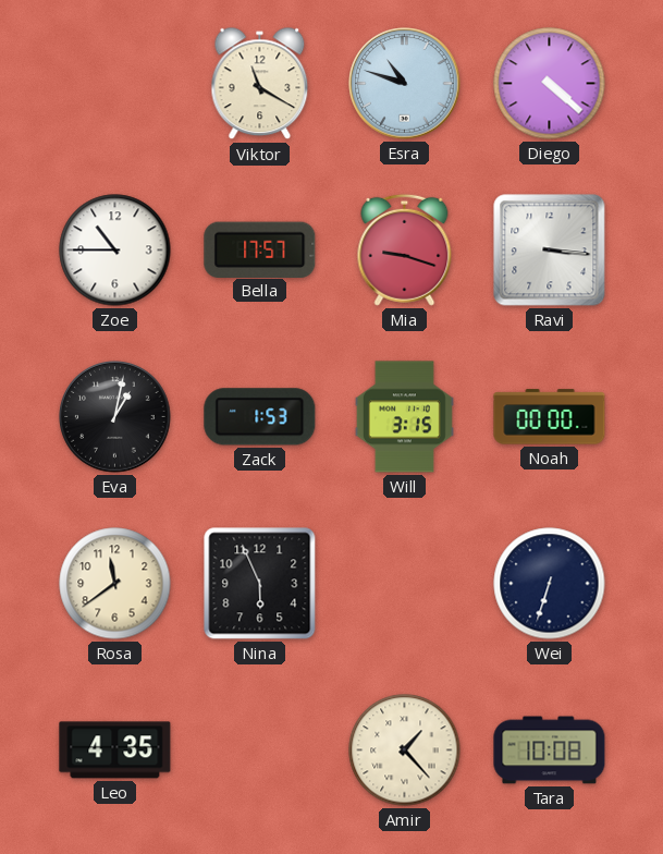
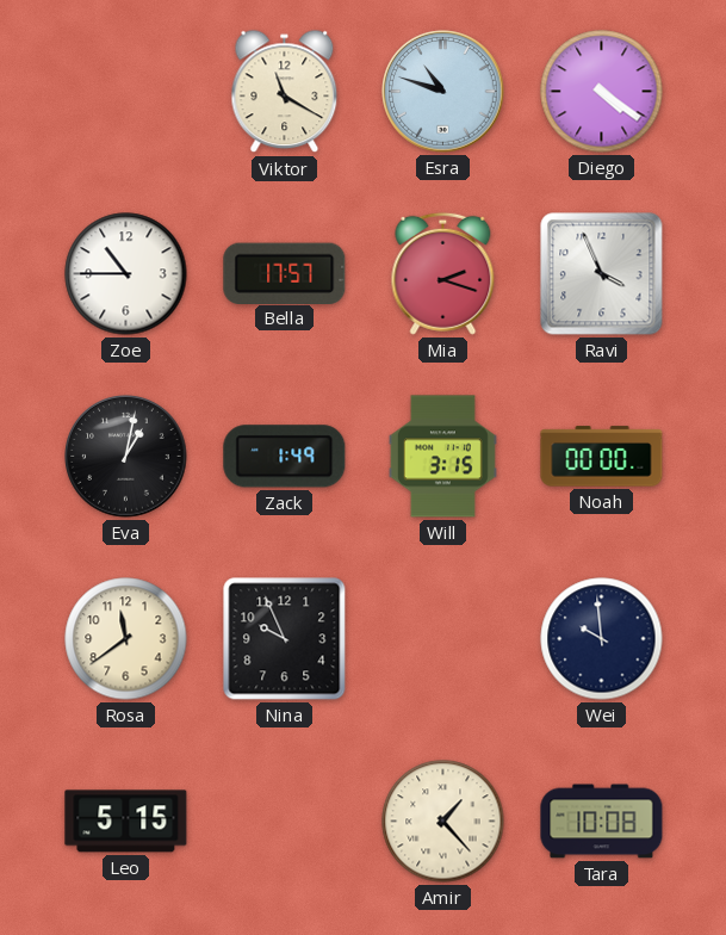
Diego: 4:22 -> 4:21
Mia: 9:18 -> 2:18
Ravi: 3:16 -> 3:56
Zack: 1:53 -> 1:49
Nina: 5:56 -> 9:56
Wei: 6:33 -> 9:59
Leo: 4:35 -> 5:15
